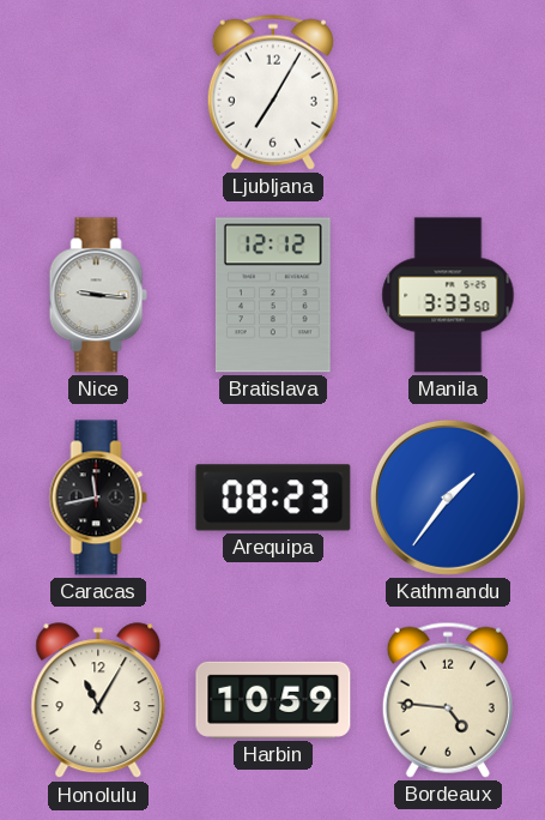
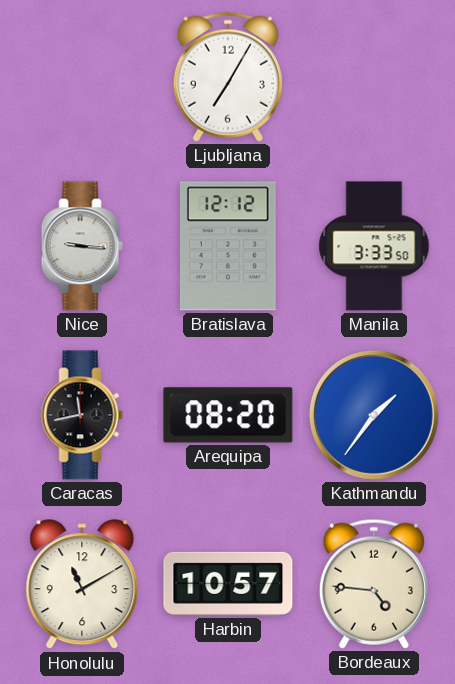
Arequipa: 08:23 -> 08:20
Honolulu: 11:05 -> 11:10
Harbin: 10:59 -> 10:57
